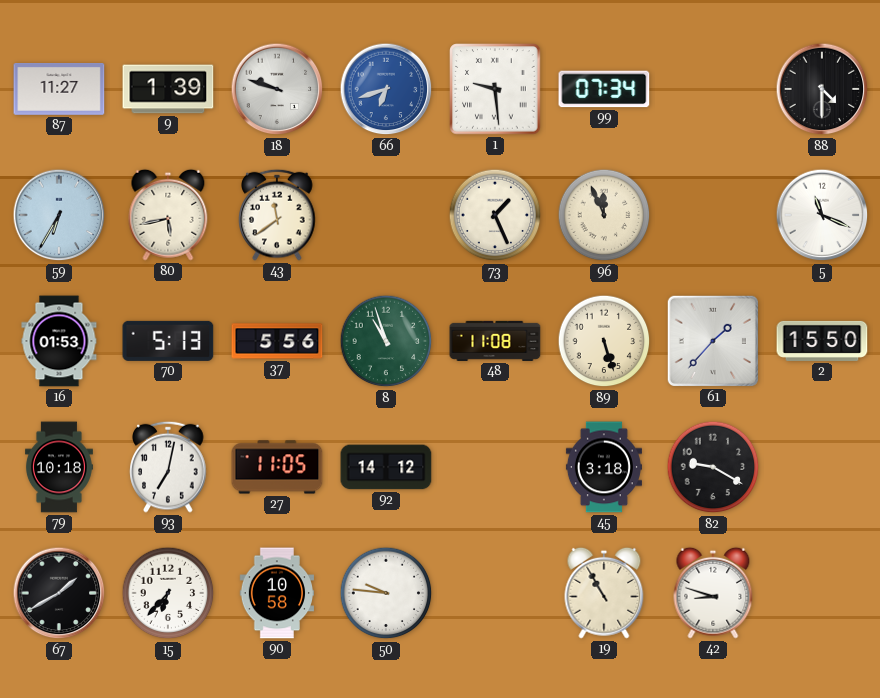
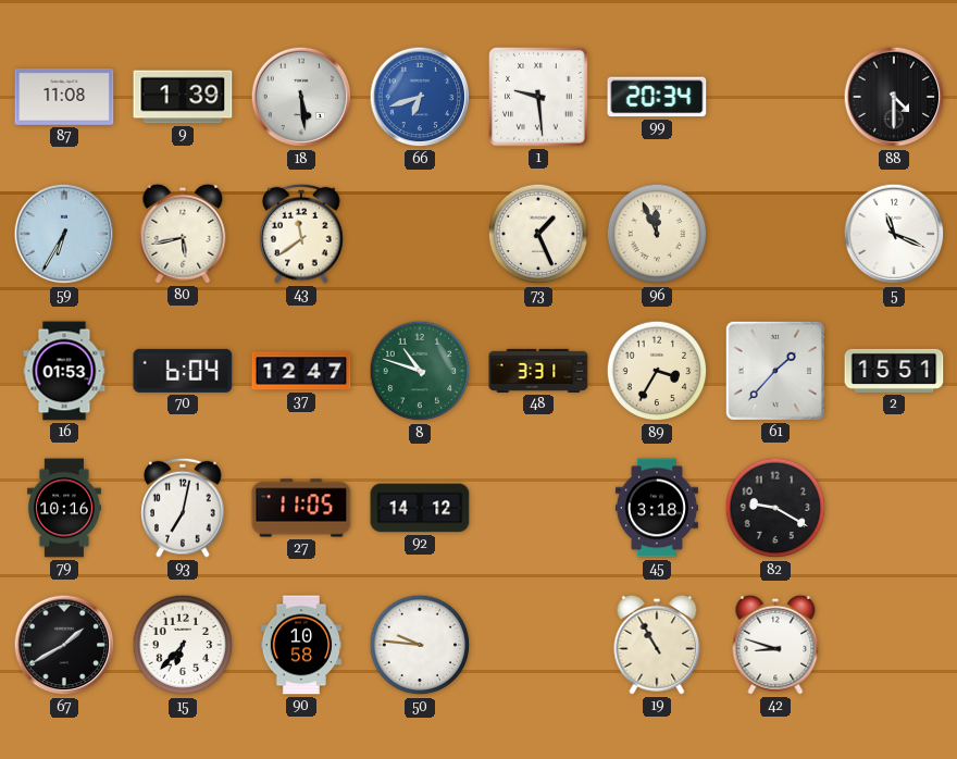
87: 11:27 -> 11:08
18: 9:48 -> 5:29
99: 07:34 -> 20:34
70: 5:13 -> 6:04
37: 5:56 -> 12:47
8: 10:57 -> 10:48
48: 11:08 -> 3:31
89: 5:27 -> 3:35
2: 15:50 -> 15:51
79: 10:18 -> 10:16
